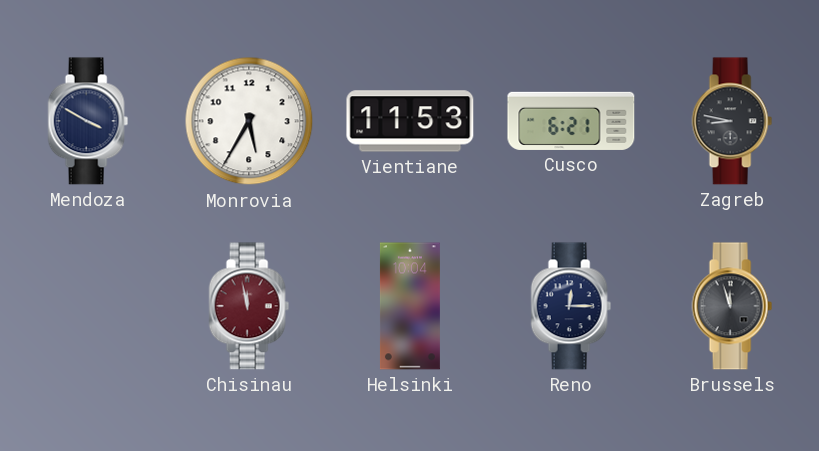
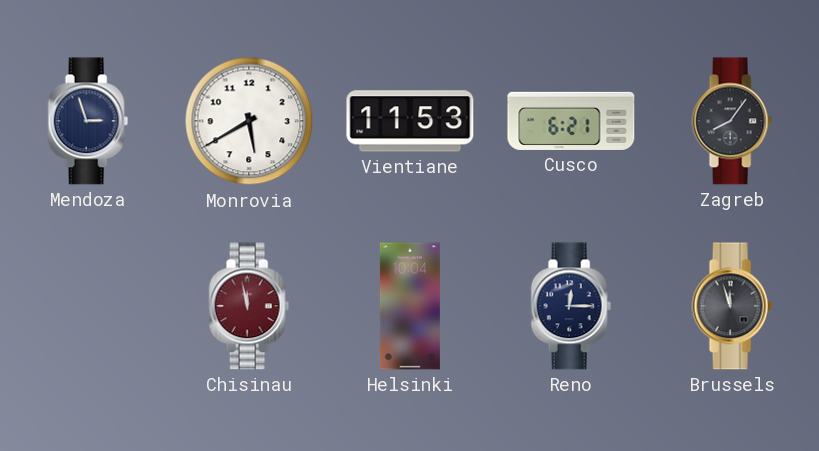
Mendoza: 3:50 -> 2:57
Monrovia: 5:35 -> 5:40
Zagreb: 8:47 -> 8:06
